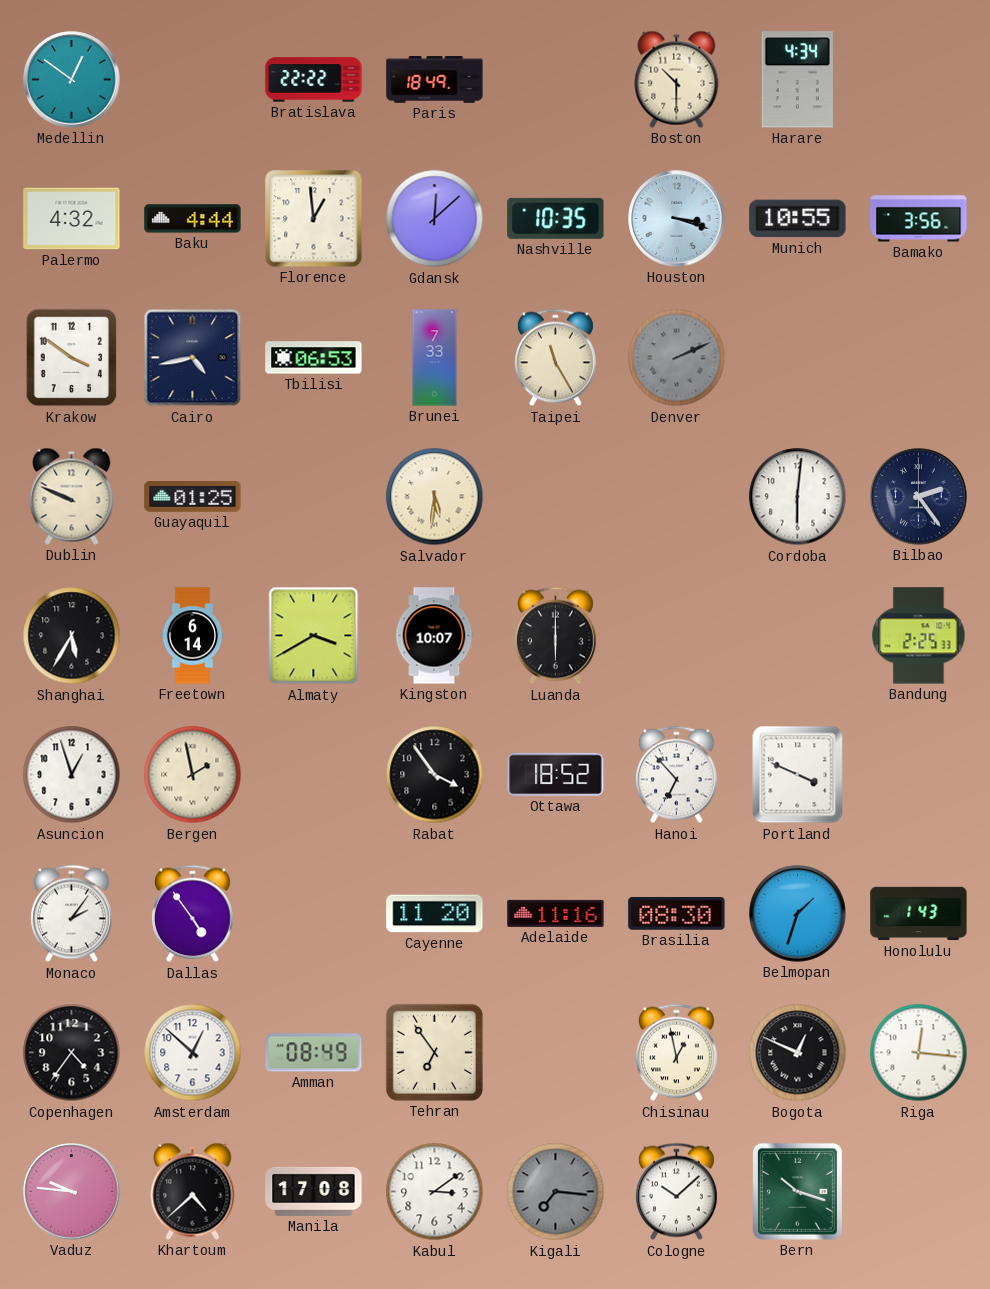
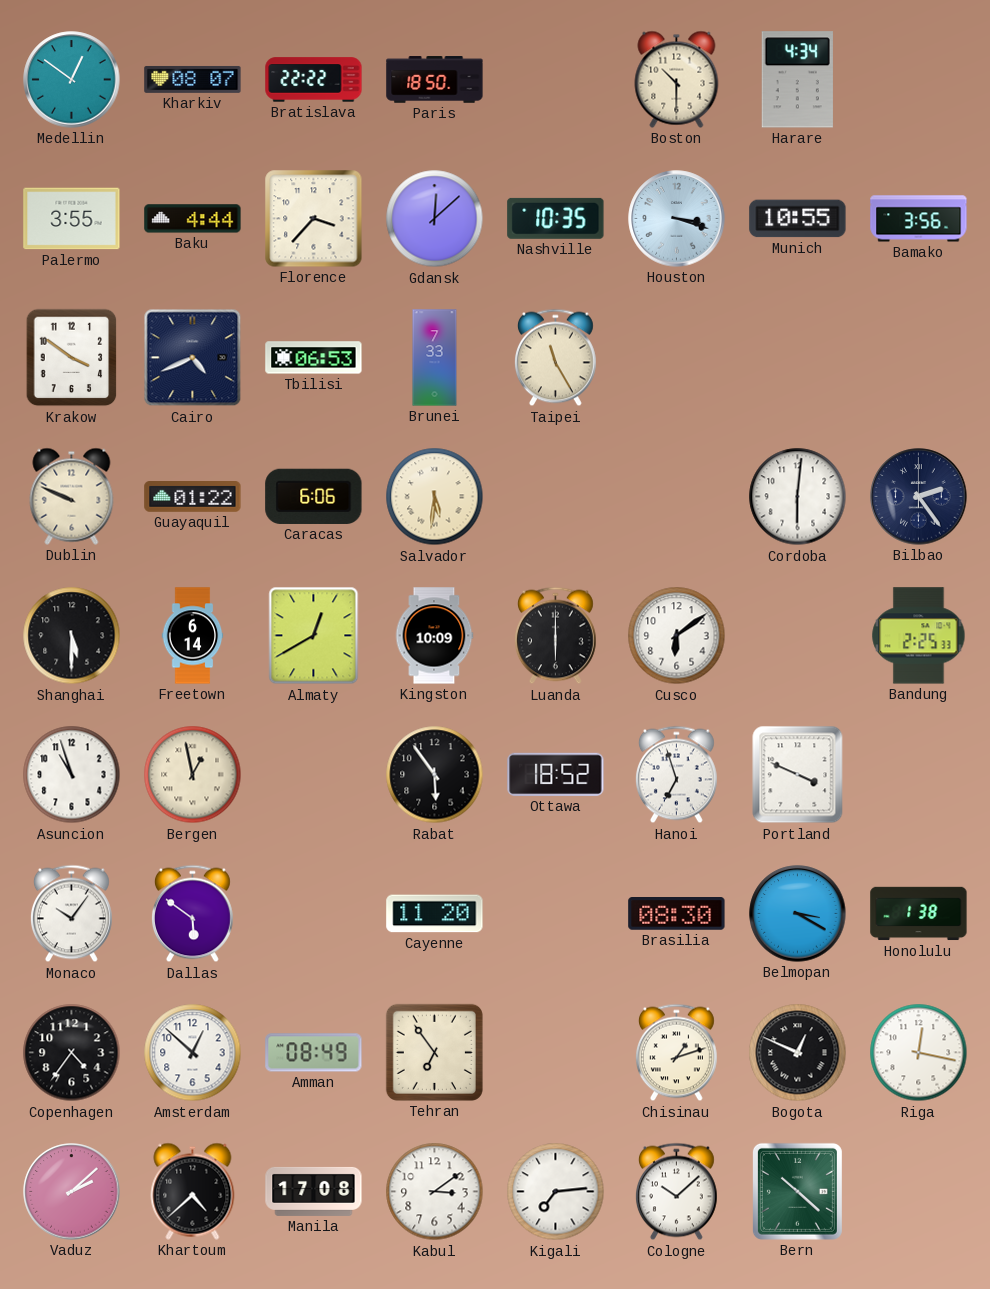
Kharkiv: none -> 08:07
Paris: 18:49 -> 18:50
Palermo: 4:32 -> 3:55
Florence: 12:59 -> 3:37
Cairo: 4:43 -> 4:41
Denver: 2:11 -> none
Guayaquil: 01:25 -> 01:22
Caracas: none -> 6:06
Shanghai: 5:35 -> 5:30
Almaty: 3:40 -> 12:40
Kingston: 10:07 -> 10:09
Cusco: none -> 6:09
Asuncion: 12:57 -> 10:57
Bergen: 1:58 -> 12:58
Rabat: 3:54 -> 5:54
Hanoi: 6:53 -> 6:57
Monaco: 2:06 -> 10:06
Dallas: 4:54 -> 5:51
Adelaide: 11:16 -> none
Belmopan: 1:33 -> 3:20
Honolulu: 1:43 -> 1:38
Chisinau: 12:58 -> 1:12
Riga: 12:16 -> 12:17
Vaduz: 9:46 -> 2:08
Kigali: 7:16 -> 7:14
Kigali dial: grey -> white
Bern: 10:18 -> 10:22
